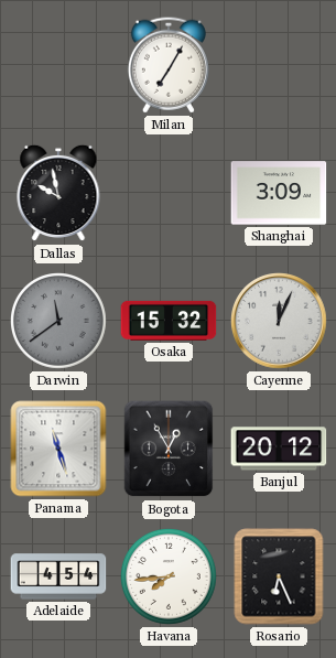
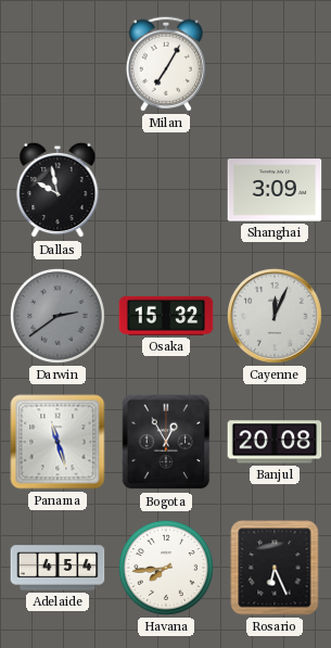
Darwin: 11:39 -> 2:39
Banjul: 20:12 -> 20:08
